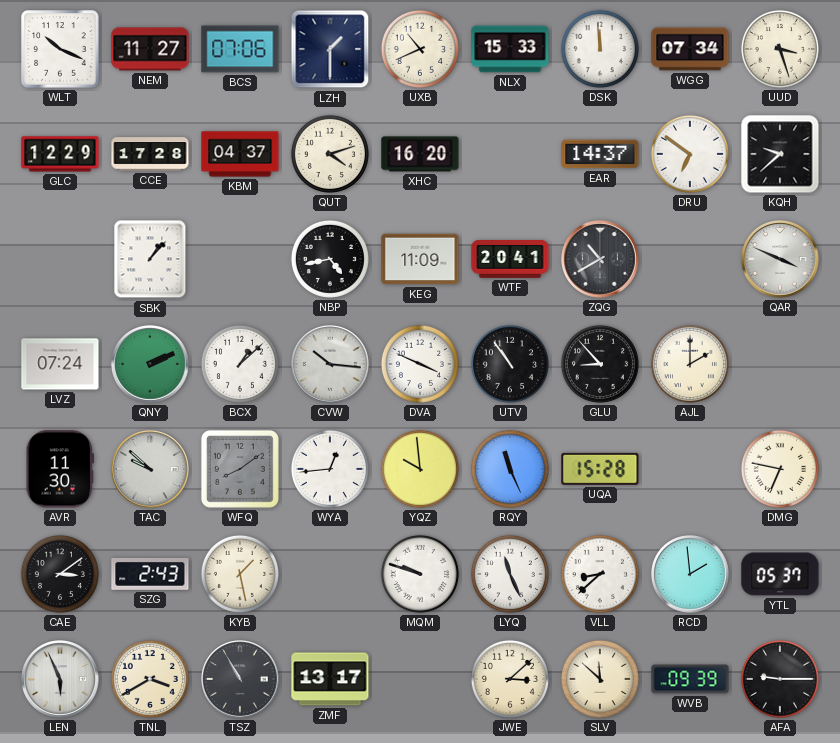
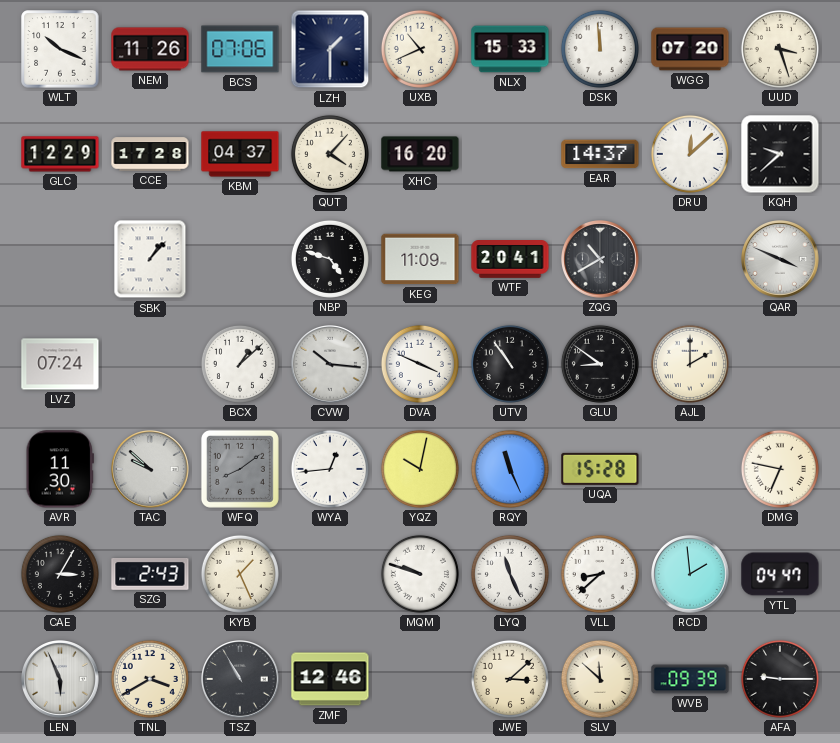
NEM: 11:27 -> 11:26
WGG: 07:34 -> 07:20
QUT: 4:12 -> 4:07
DRU: 6:51 -> 12:08
NBP: 4:43 -> 4:48
QNY: 2:11 -> none
GLU: 8:53 -> 8:51
YQZ: 9:59 -> 10:02
CAE: 3:09 -> 3:05
KYB: 1:28 -> 1:26
YTL: 05:37 -> 04:47
ZMF: 13:17 -> 12:46
